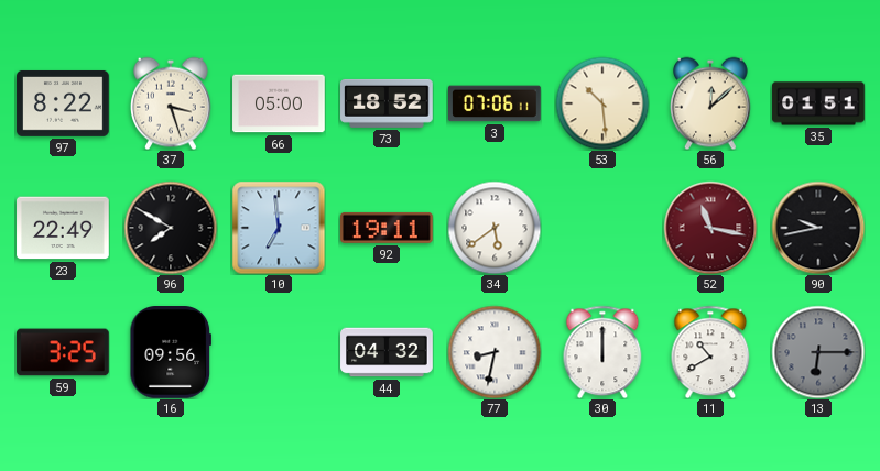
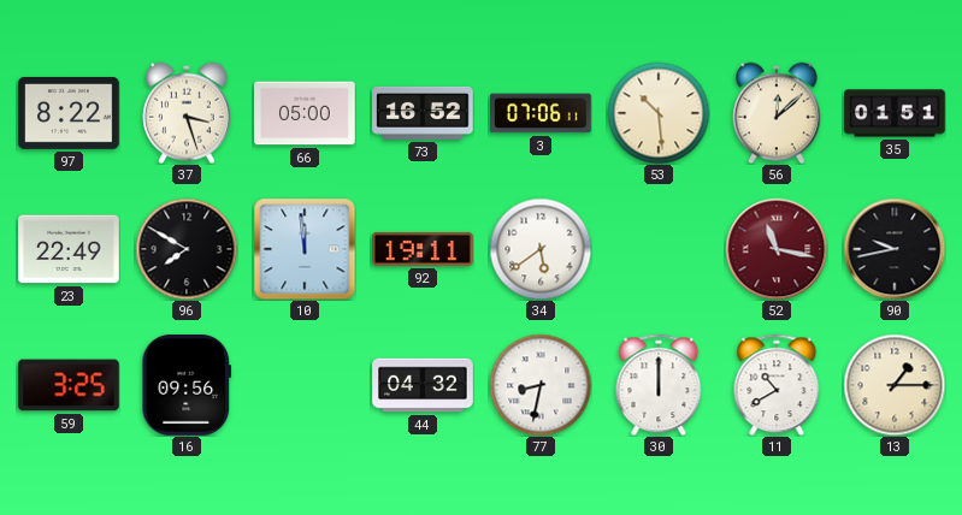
73: 18:52 -> 16:52
10: 6:59 -> 11:59
13: 6:15 -> 1:15
13 dial: grey -> cream
